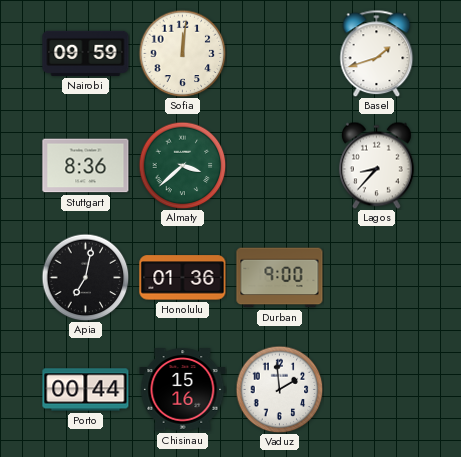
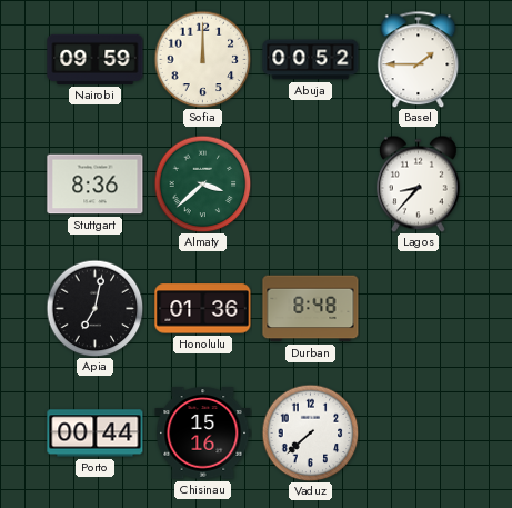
Sofia: 12:01 -> 12:00
Abuja: none -> 00:52
Basel: 1:42 -> 1:45
Durban: 9:00 -> 8:48
Vaduz: 1:59 -> 7:38
